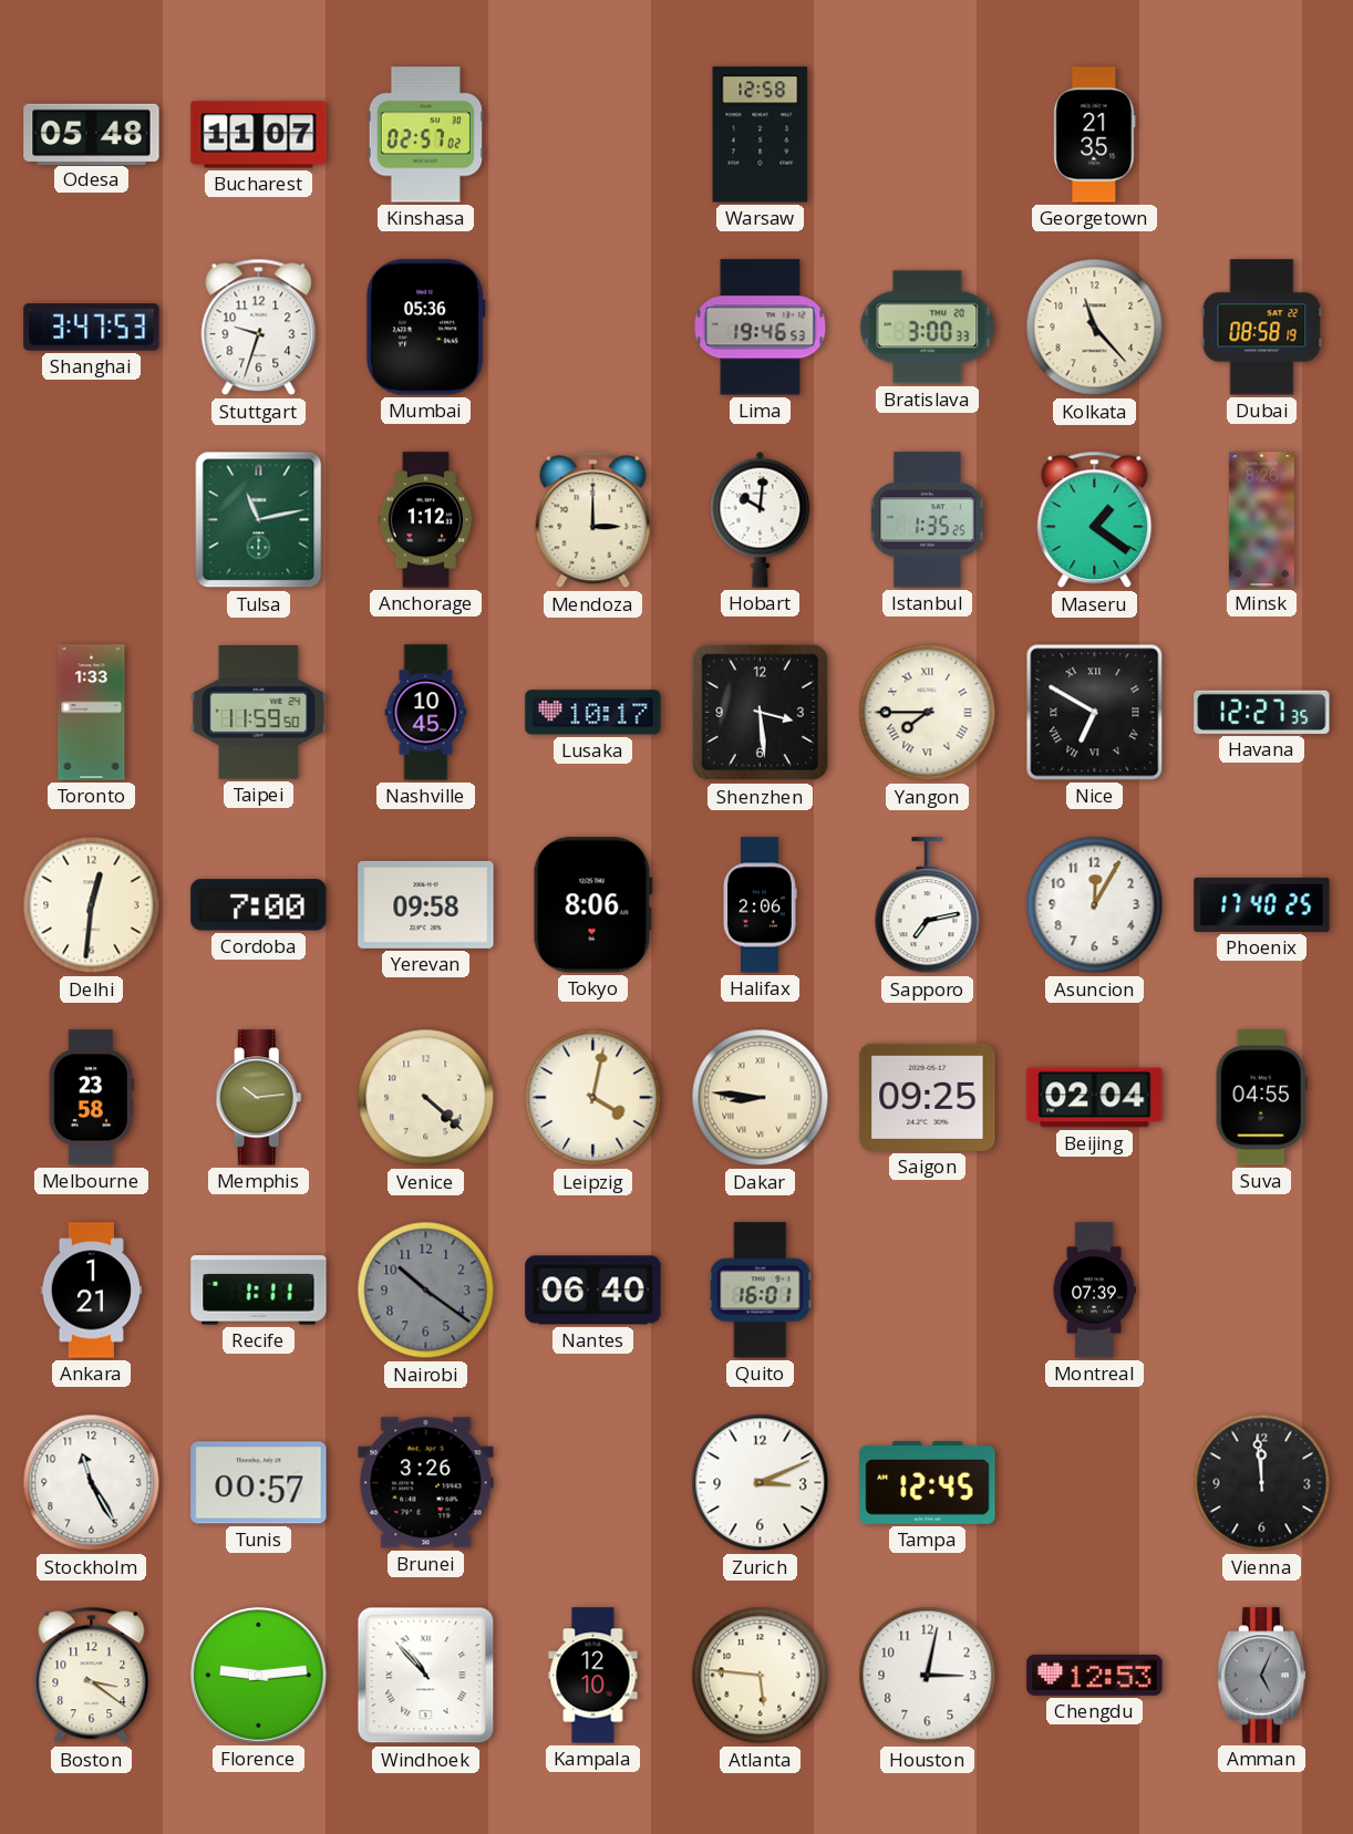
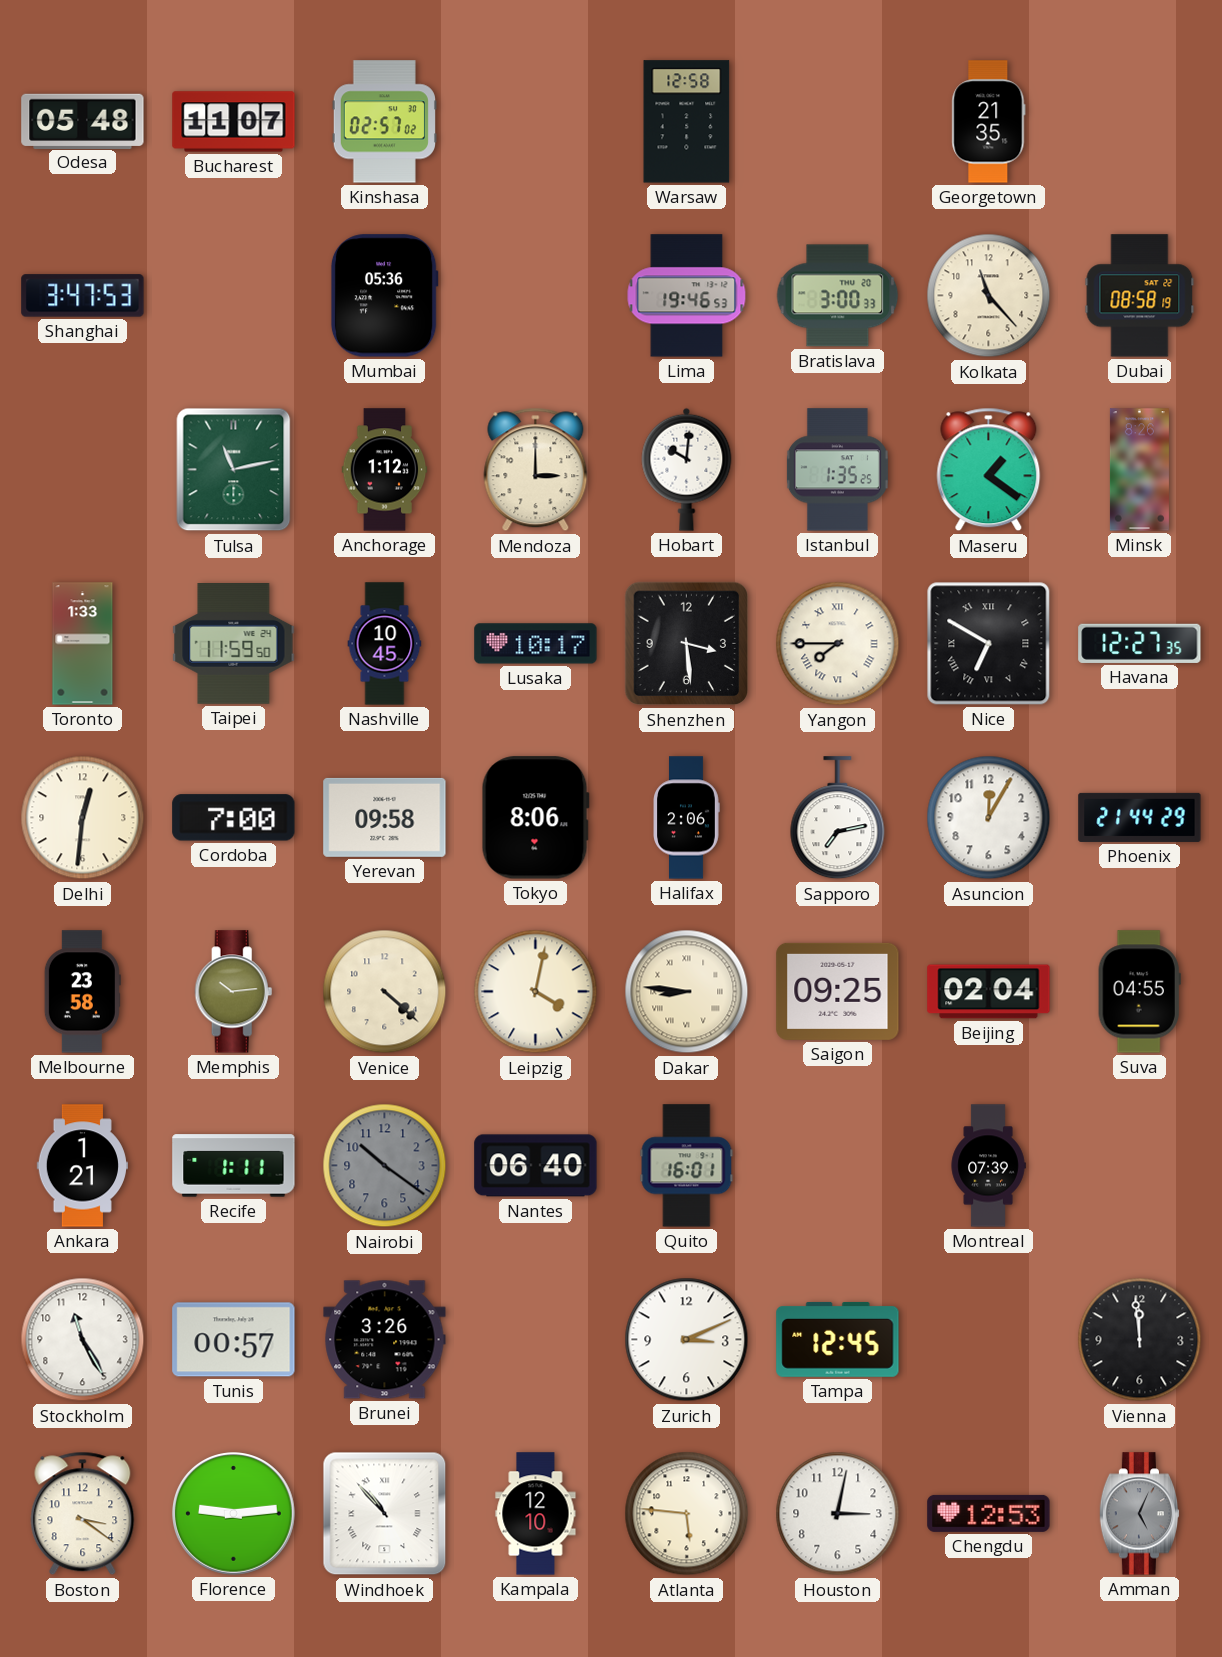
Stuttgart: 9:33 -> none
Phoenix: 17:40 -> 21:44
